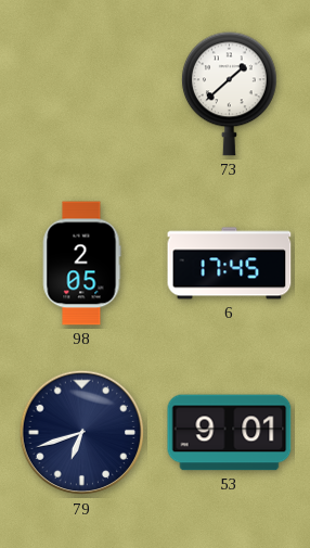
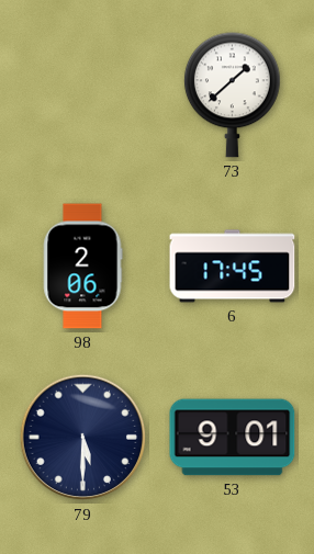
98: 2:05 -> 2:06
79: 6:42 -> 5:30
